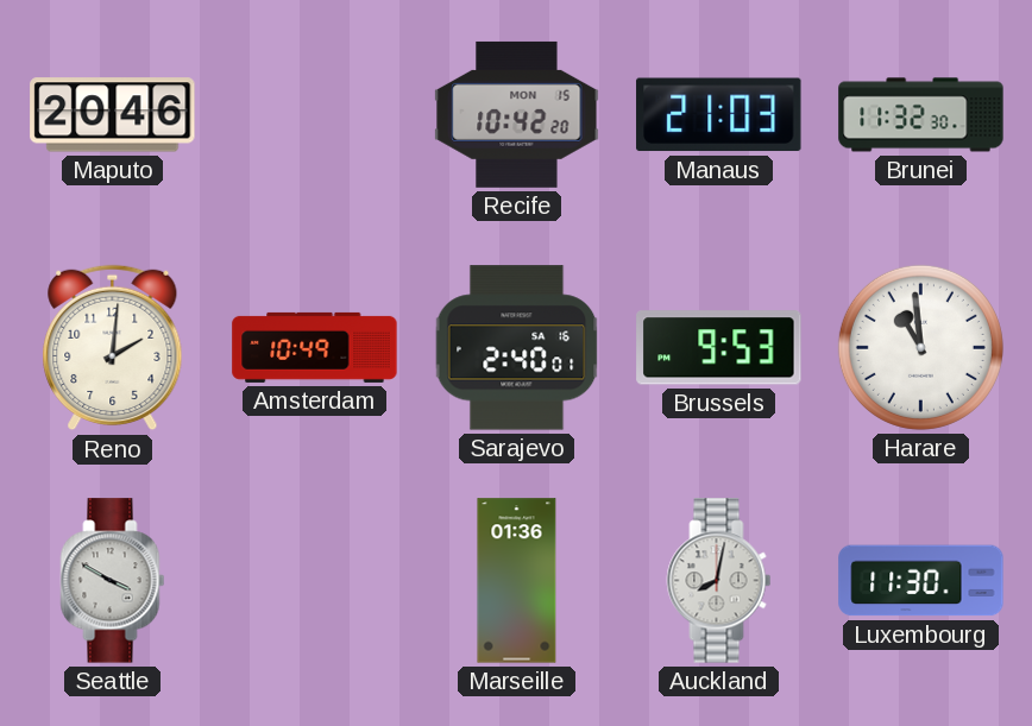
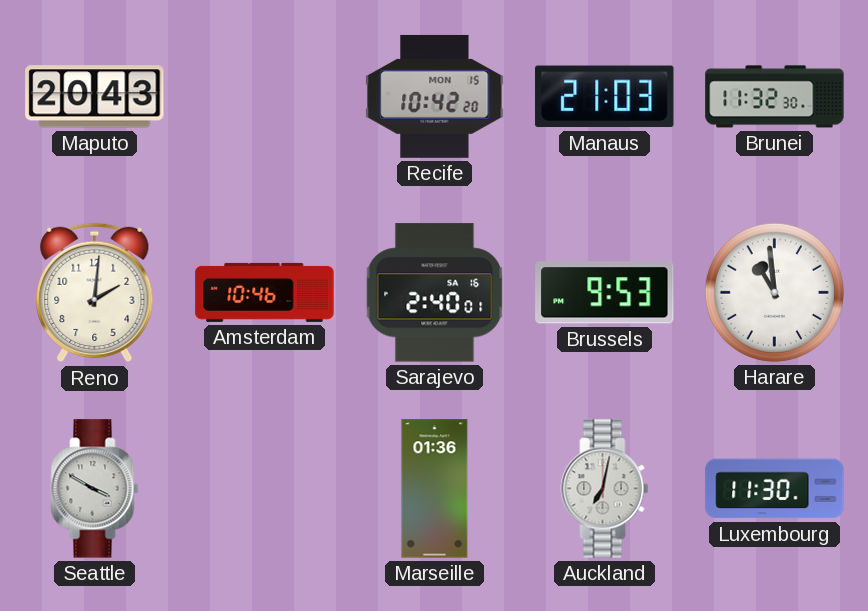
Maputo: 20:46 -> 20:43
Amsterdam: 10:49 -> 10:46
Auckland: 8:02 -> 7:02
